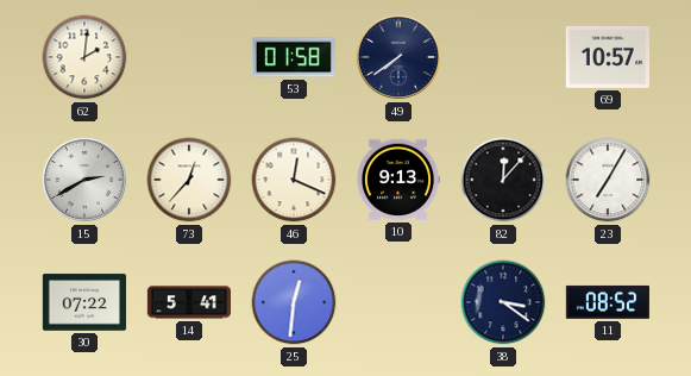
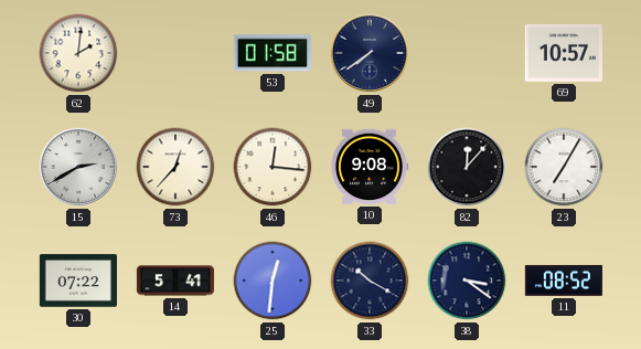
46: 12:19 -> 12:16
10: 9:13 -> 9:08
33: none -> 10:20
